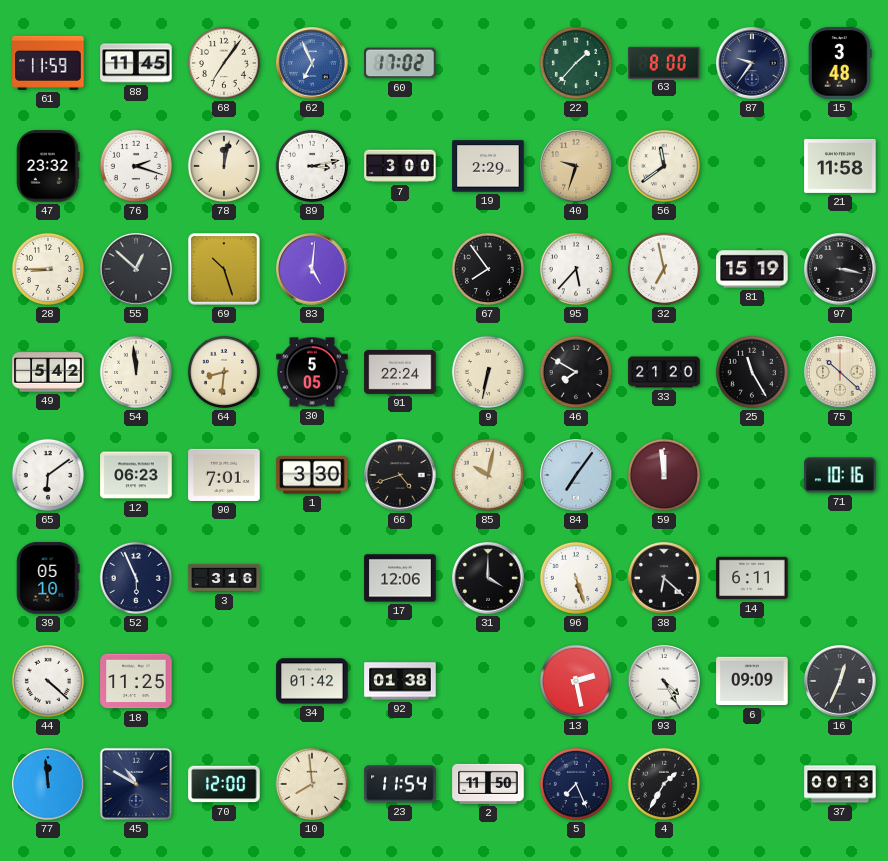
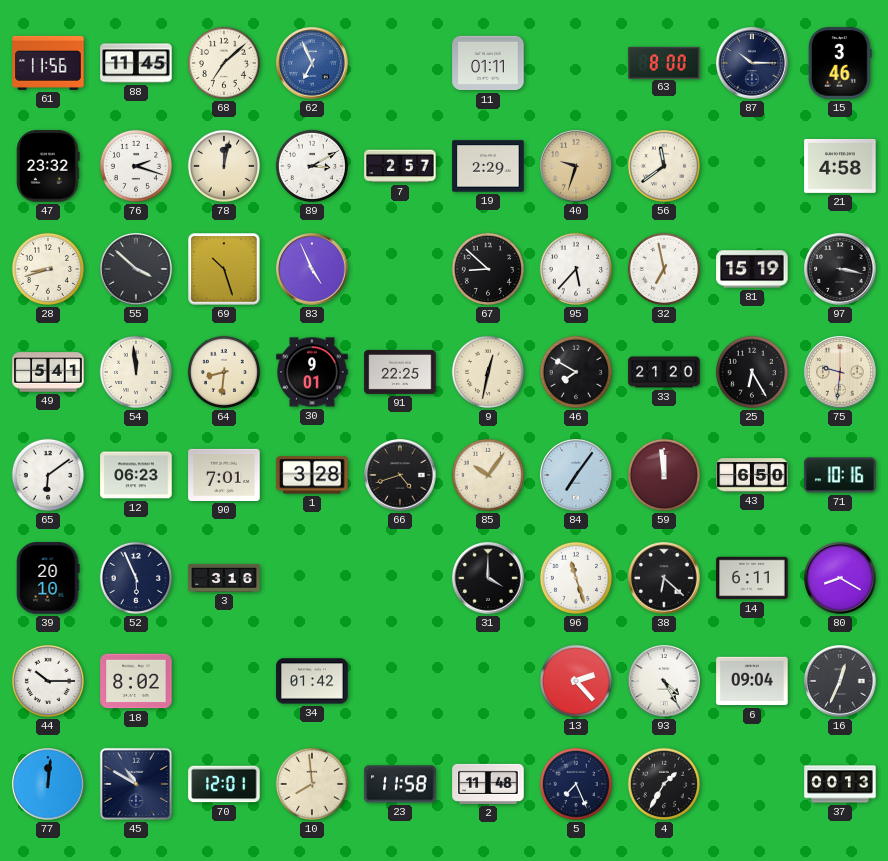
61: 11:59 -> 11:56
68: 7:06 -> 7:08
60: 17:02 -> none
11: none -> 01:11
22: 1:37 -> none
87: 9:36 -> 10:15
15: 3:48 -> 3:46
89: 3:13 -> 3:10
7: 3:00 -> 2:57
21: 11:58 -> 4:58
28: 8:45 -> 8:42
55: 12:52 -> 3:52
83: 5:01 -> 4:56
67: 7:54 -> 8:52
49: 5:42 -> 5:41
30: 5:05 -> 9:01
91: 22:24 -> 22:25
9: 6:32 -> 12:32
25: 11:25 -> 6:25
75: 10:22 -> 9:31
1: 3:30 -> 3:28
85: 10:02 -> 10:06
43: none -> 6:50
39: 05:10 -> 20:10
17: 12:06 -> none
96: 5:27 -> 11:27
80: none -> 8:20
44: 4:22 -> 10:15
18: 11:25 -> 8:02
92: 01:38 -> none
13: 2:28 -> 2:23
6: 09:09 -> 09:04
77: 11:59 -> 12:01
70: 12:00 -> 12:01
23: 11:54 -> 11:58
2: 11:50 -> 11:48
